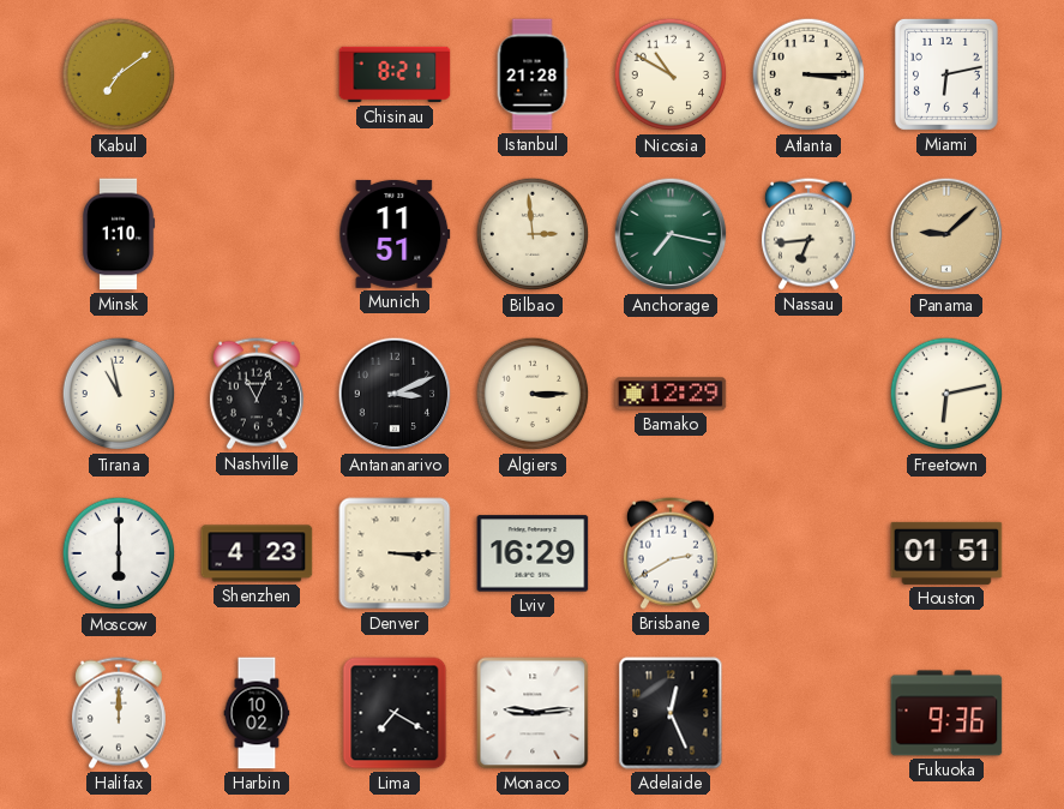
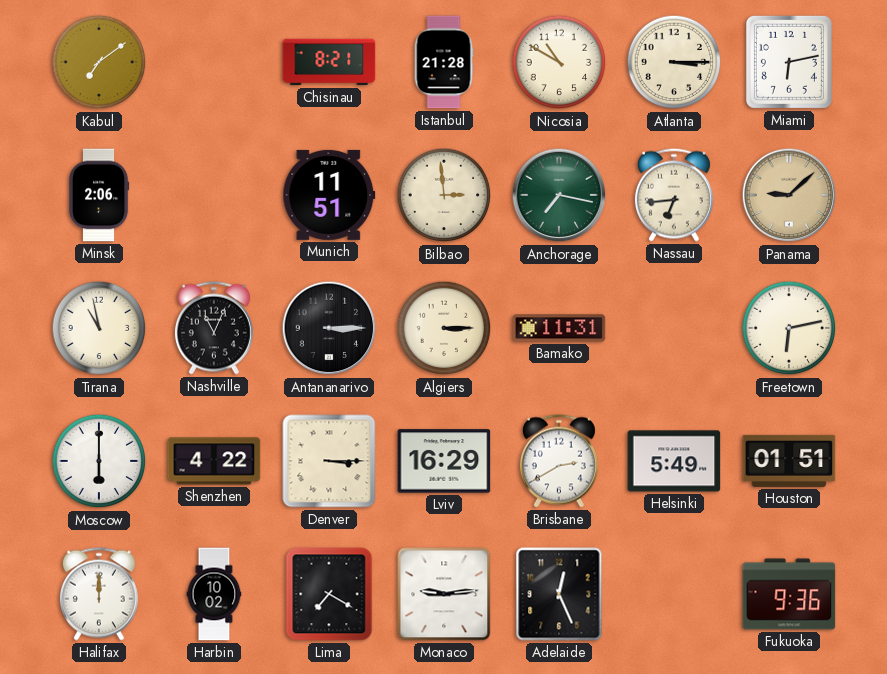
Minsk: 1:10 -> 2:06
Antananarivo: 3:11 -> 3:15
Bamako: 12:29 -> 11:31
Shenzhen: 4:23 -> 4:22
Helsinki: none -> 5:49
